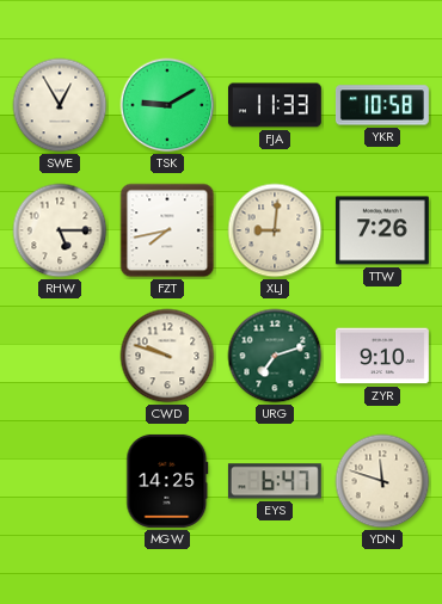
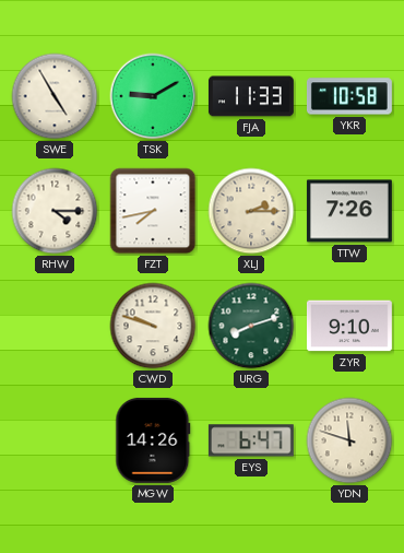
SWE: 12:55 -> 4:55
RHW: 5:15 -> 4:15
XLJ: 9:01 -> 2:15
URG: 7:12 -> 8:12
MGW: 14:25 -> 14:26
